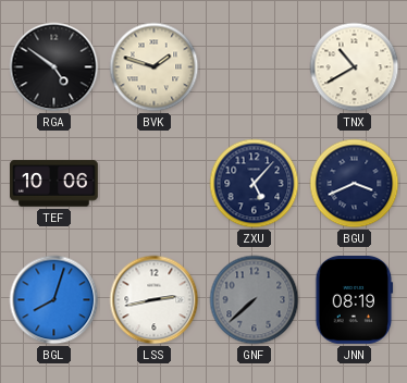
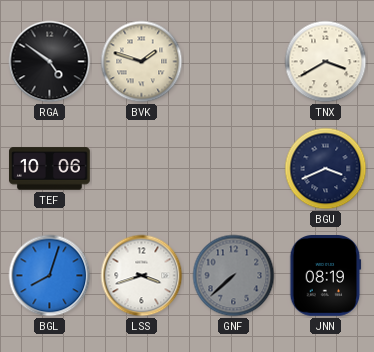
TNX: 10:40 -> 3:40
ZXU: 5:07 -> none
LSS: 2:43 -> 3:42
